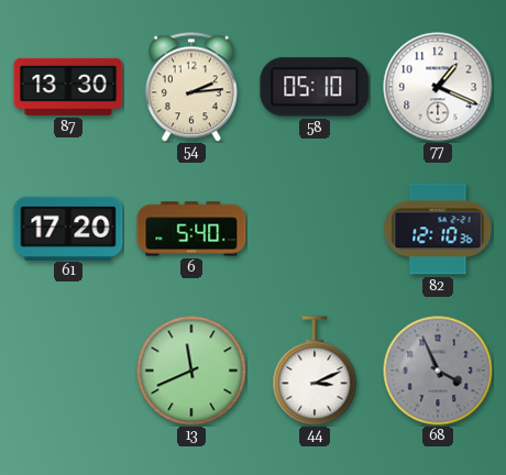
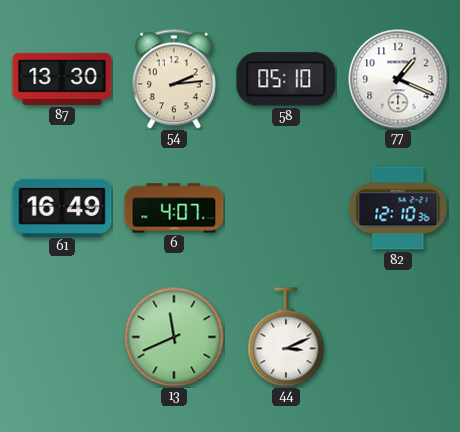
61: 17:20 -> 16:49
6: 5:40 -> 4:07
68: 3:56 -> none
